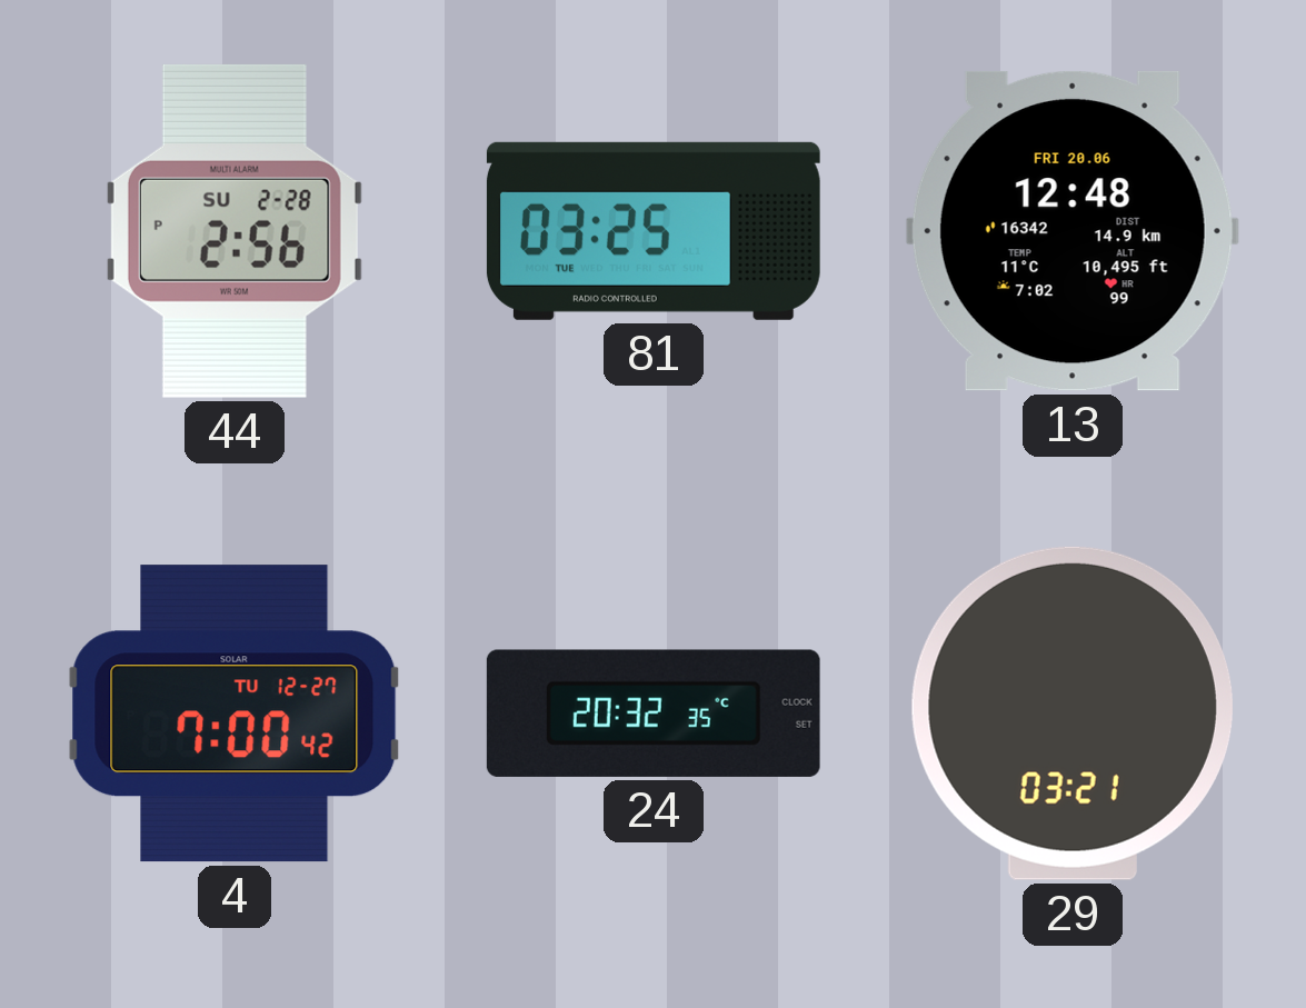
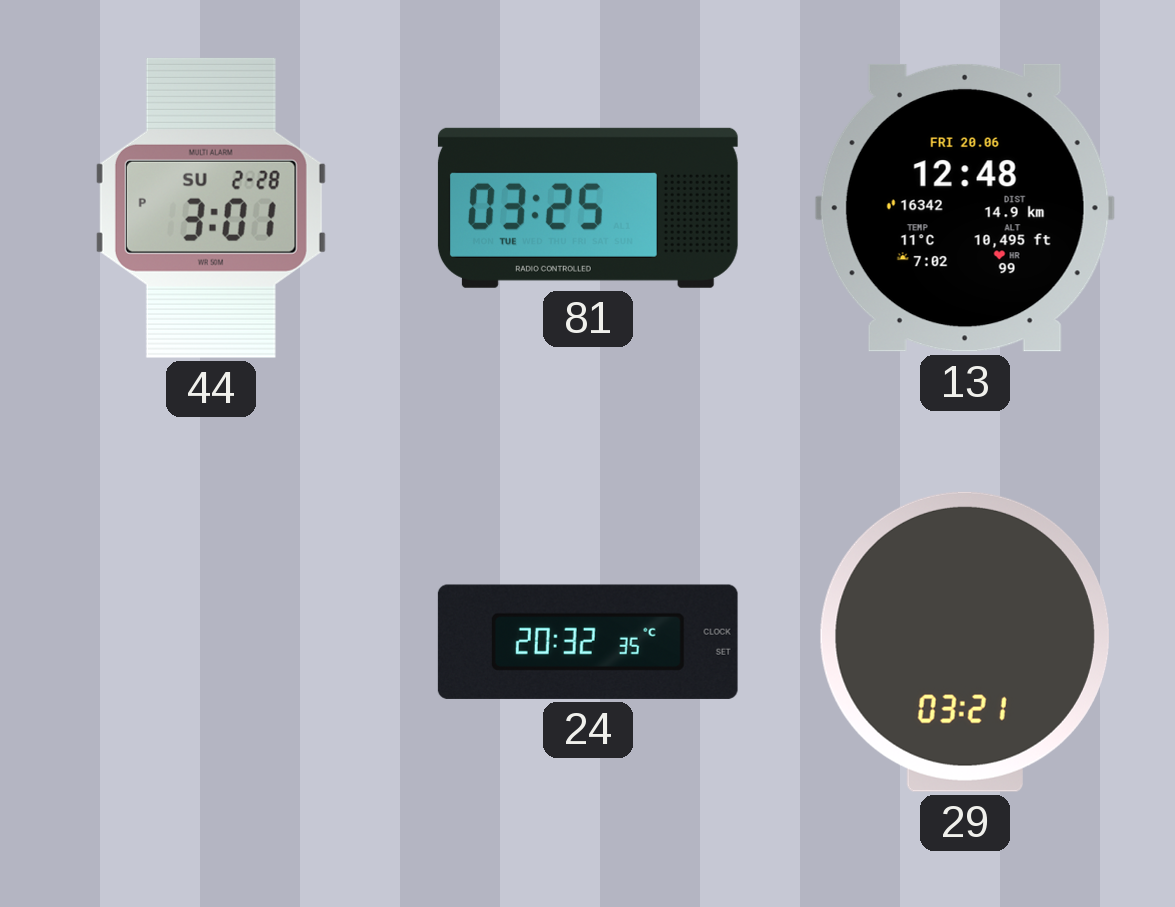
44: 2:56 -> 3:01
4: 7:00 -> none
